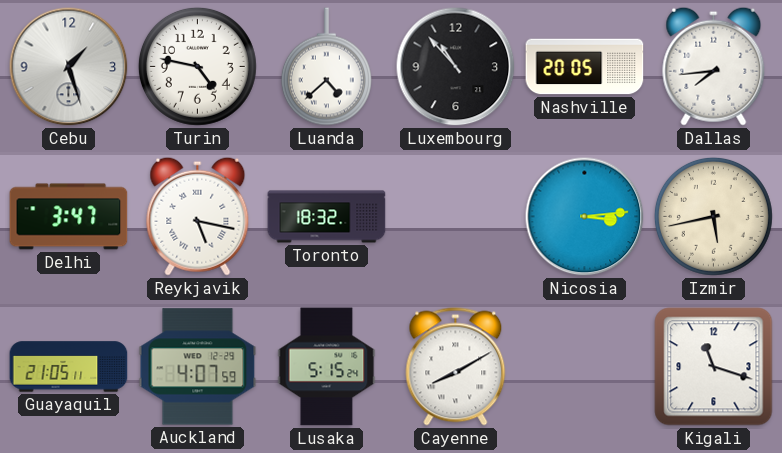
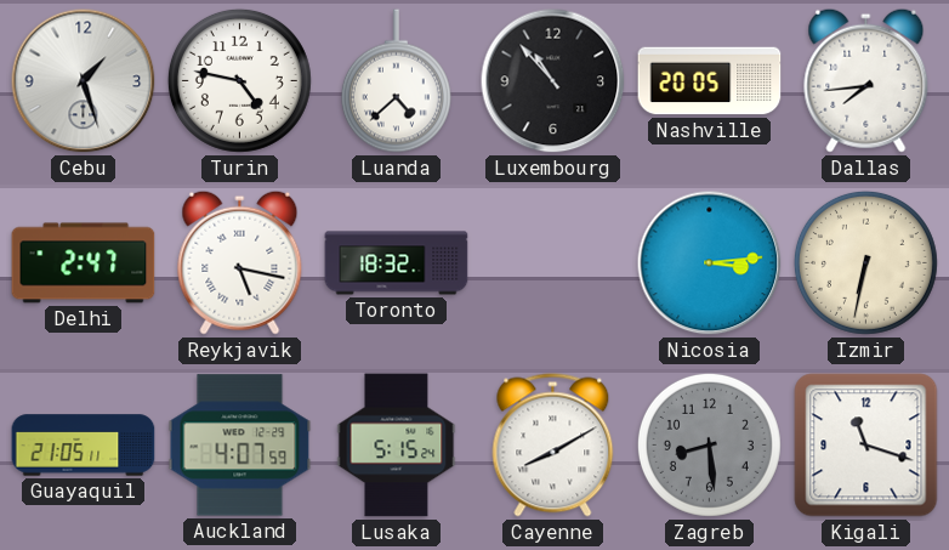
Delhi: 3:47 -> 2:47
Izmir: 5:43 -> 6:32
Zagreb: none -> 8:29
